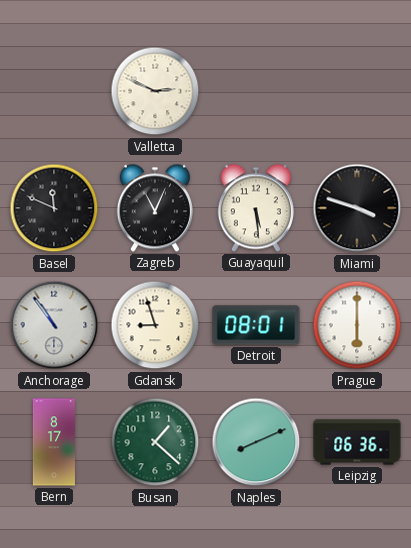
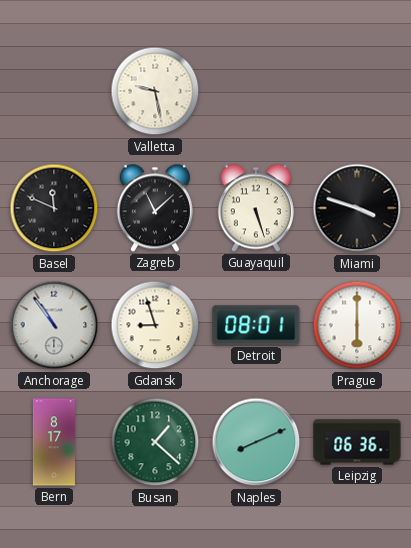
Valletta: 2:49 -> 9:28
Zagreb: 11:04 -> 11:08
Guayaquil: 5:29 -> 5:27
